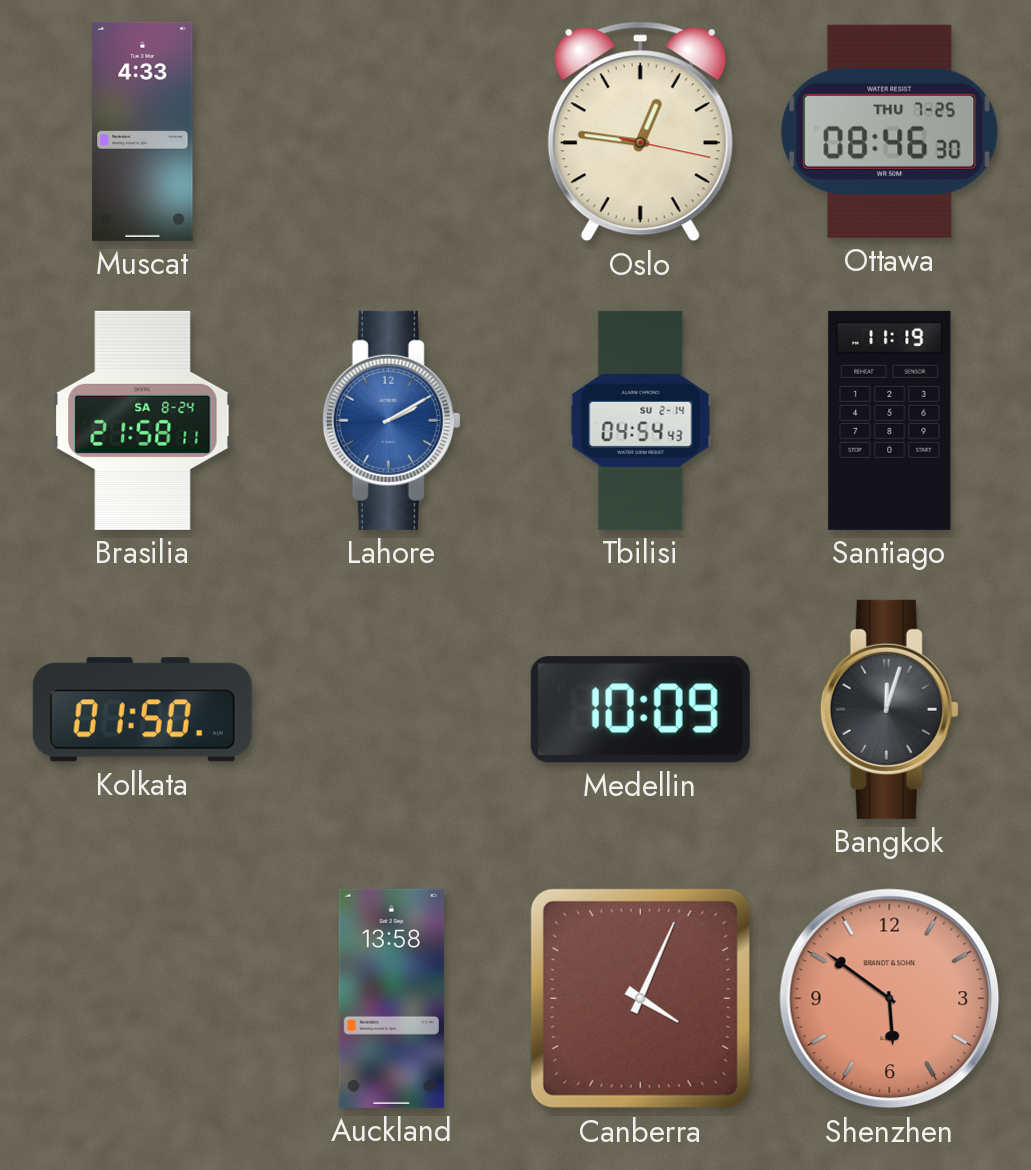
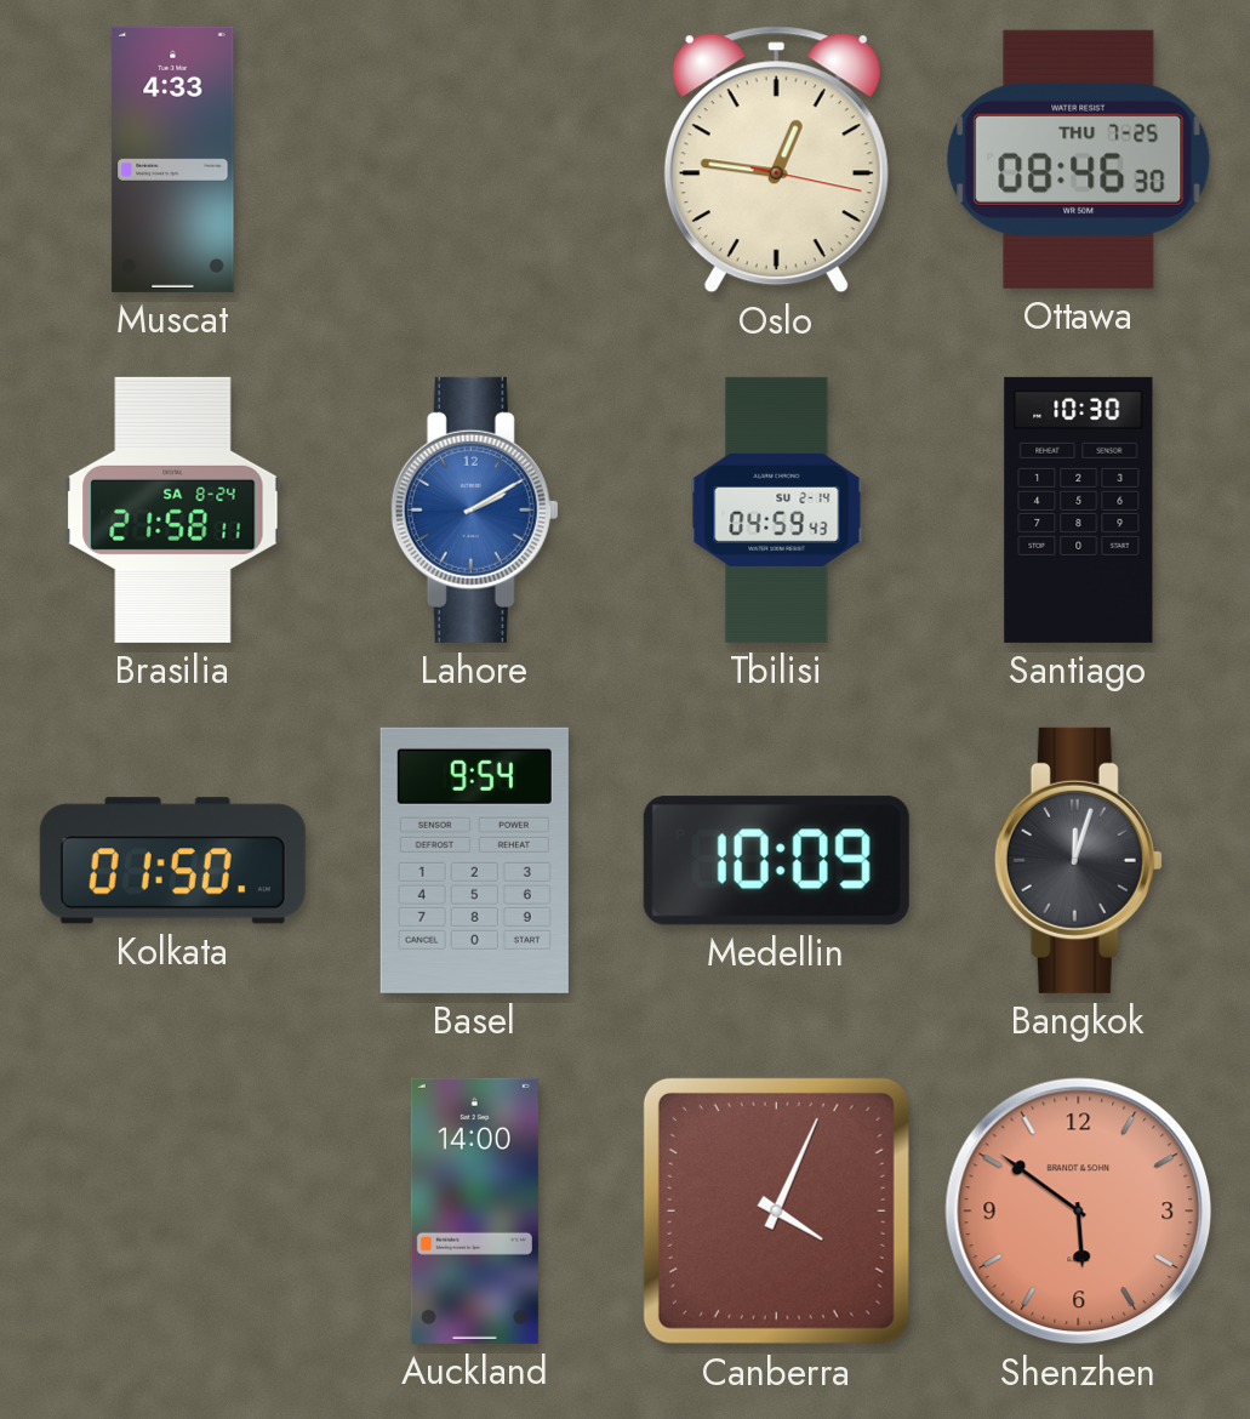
Tbilisi: 04:54 -> 04:59
Santiago: 11:19 -> 10:30
Basel: none -> 9:54
Auckland: 13:58 -> 14:00
